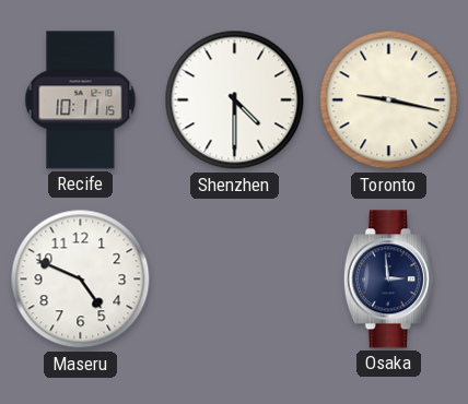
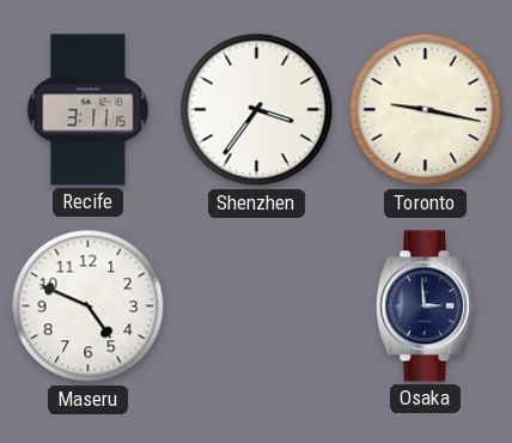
Recife: 10:11 -> 3:11
Shenzhen: 4:30 -> 3:36
